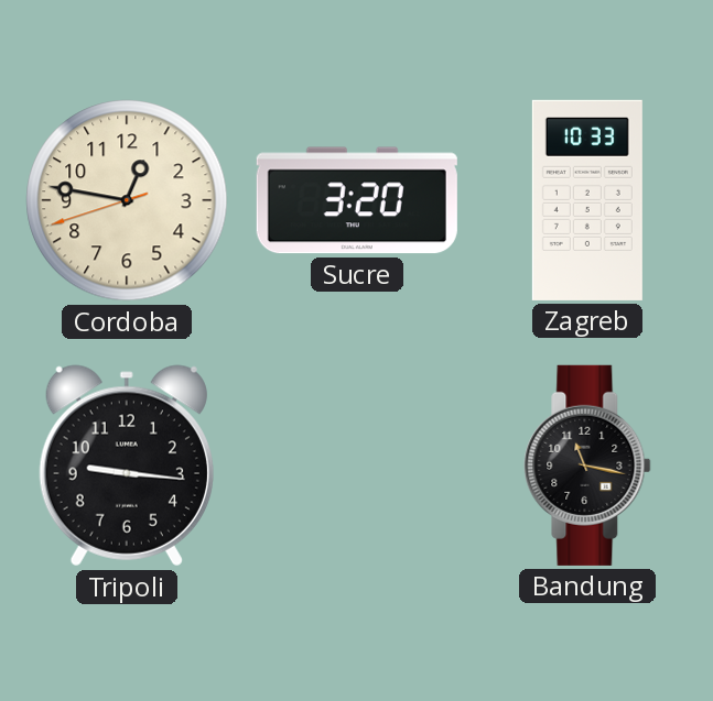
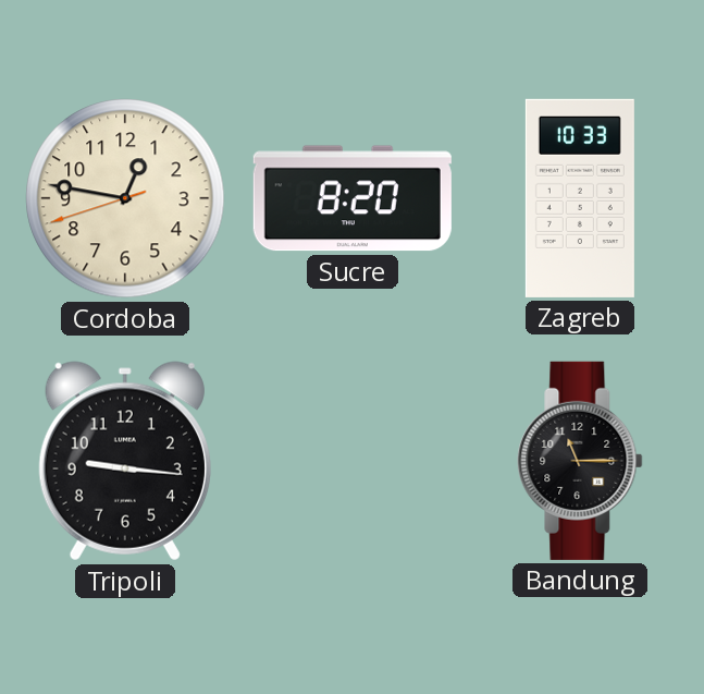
Sucre: 3:20 -> 8:20
Bandung: 11:17 -> 11:15
